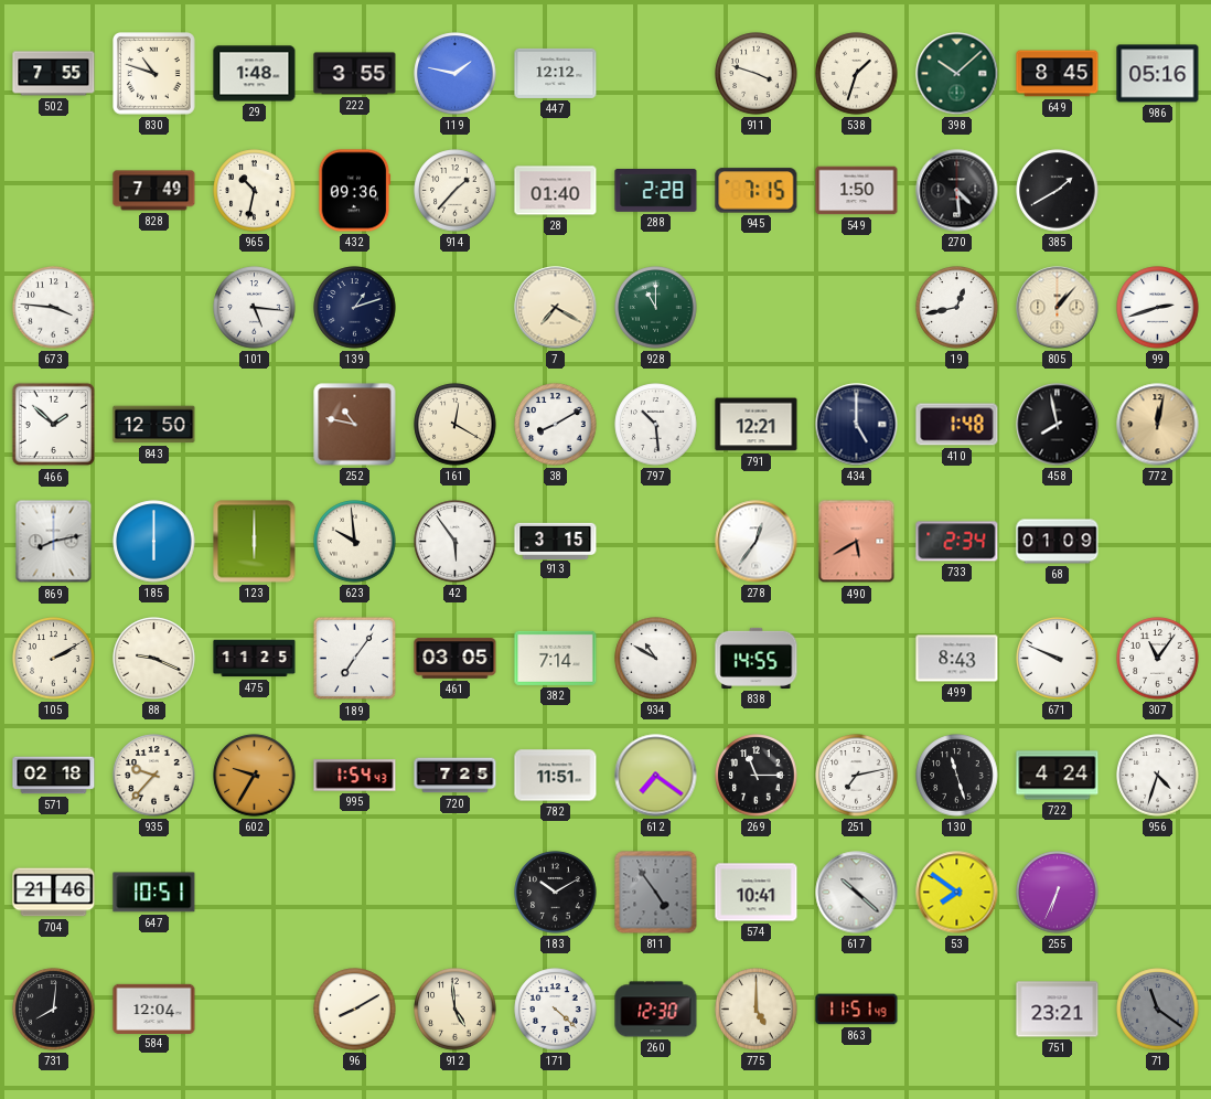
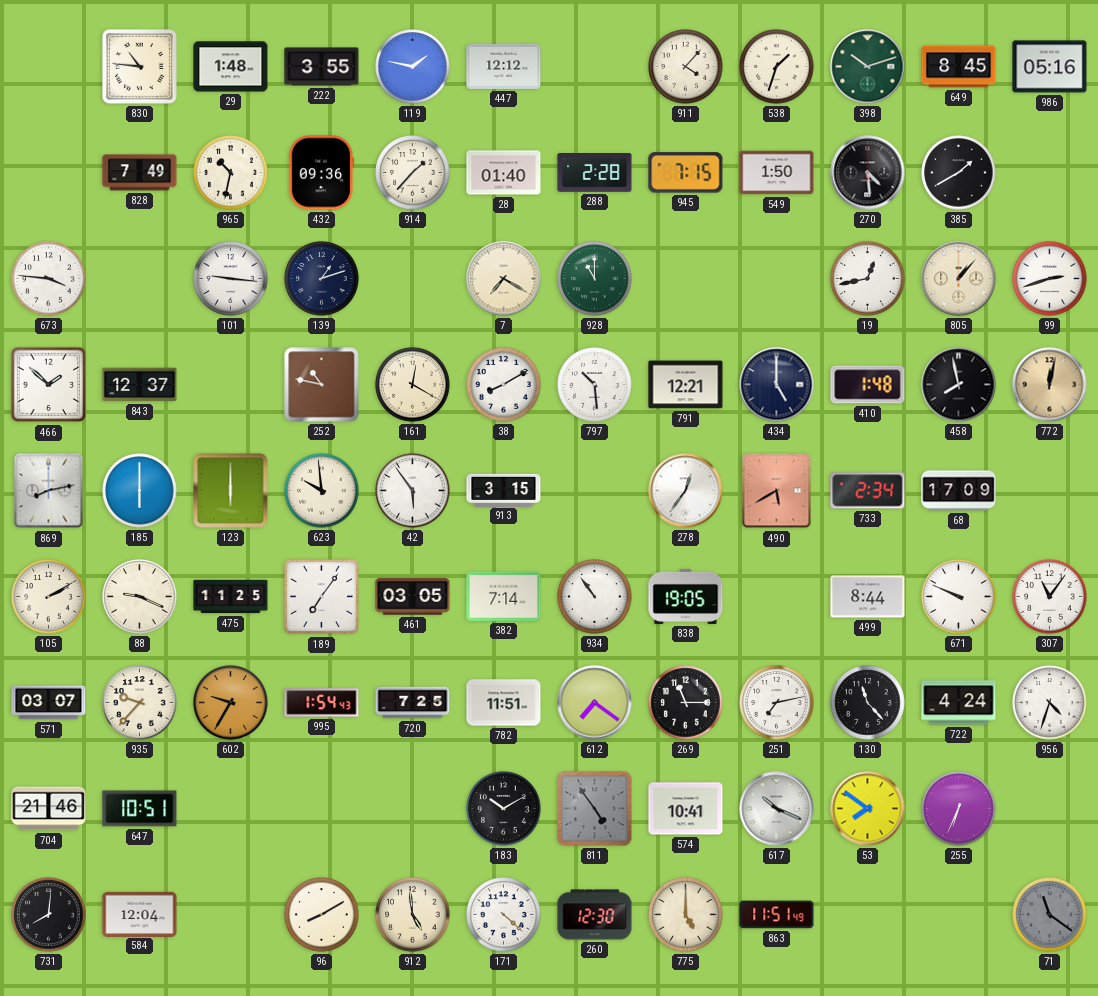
502: 7:55 -> none
830: 10:48 -> 10:46
911: 3:48 -> 4:07
398: 10:08 -> 10:12
101: 5:16 -> 9:16
843: 12:50 -> 12:37
68: 01:09 -> 17:09
934: 10:50 -> 10:54
838: 14:55 -> 19:05
499: 8:43 -> 8:44
571: 02:18 -> 03:07
130: 11:27 -> 11:23
617: 10:22 -> 10:19
751: 23:21 -> none
